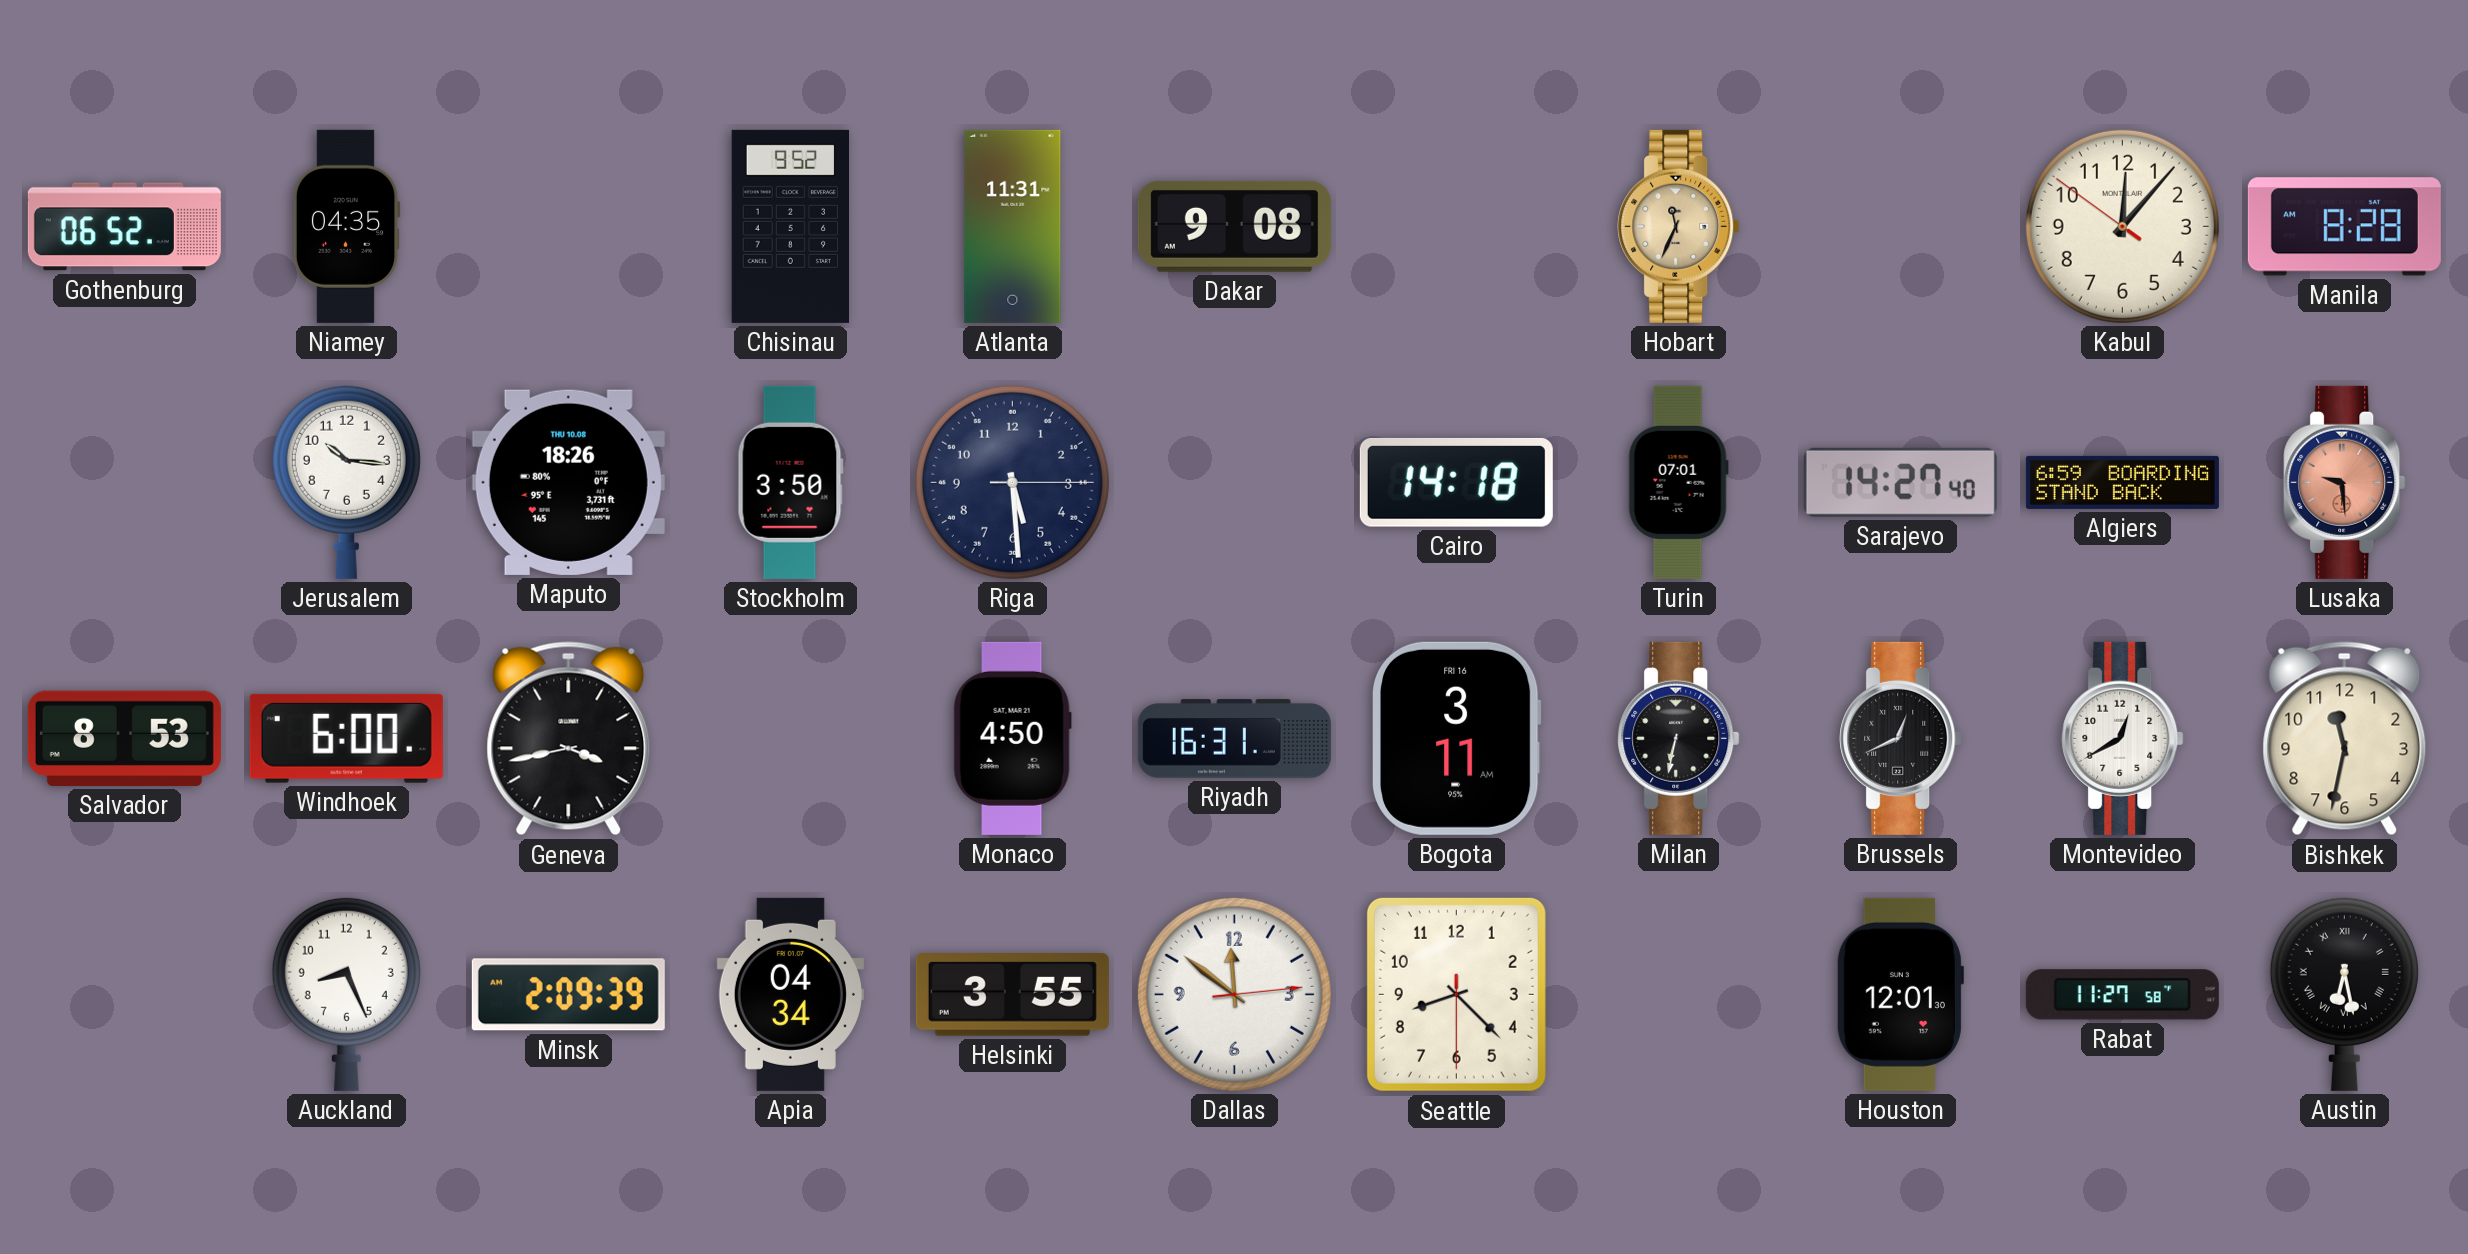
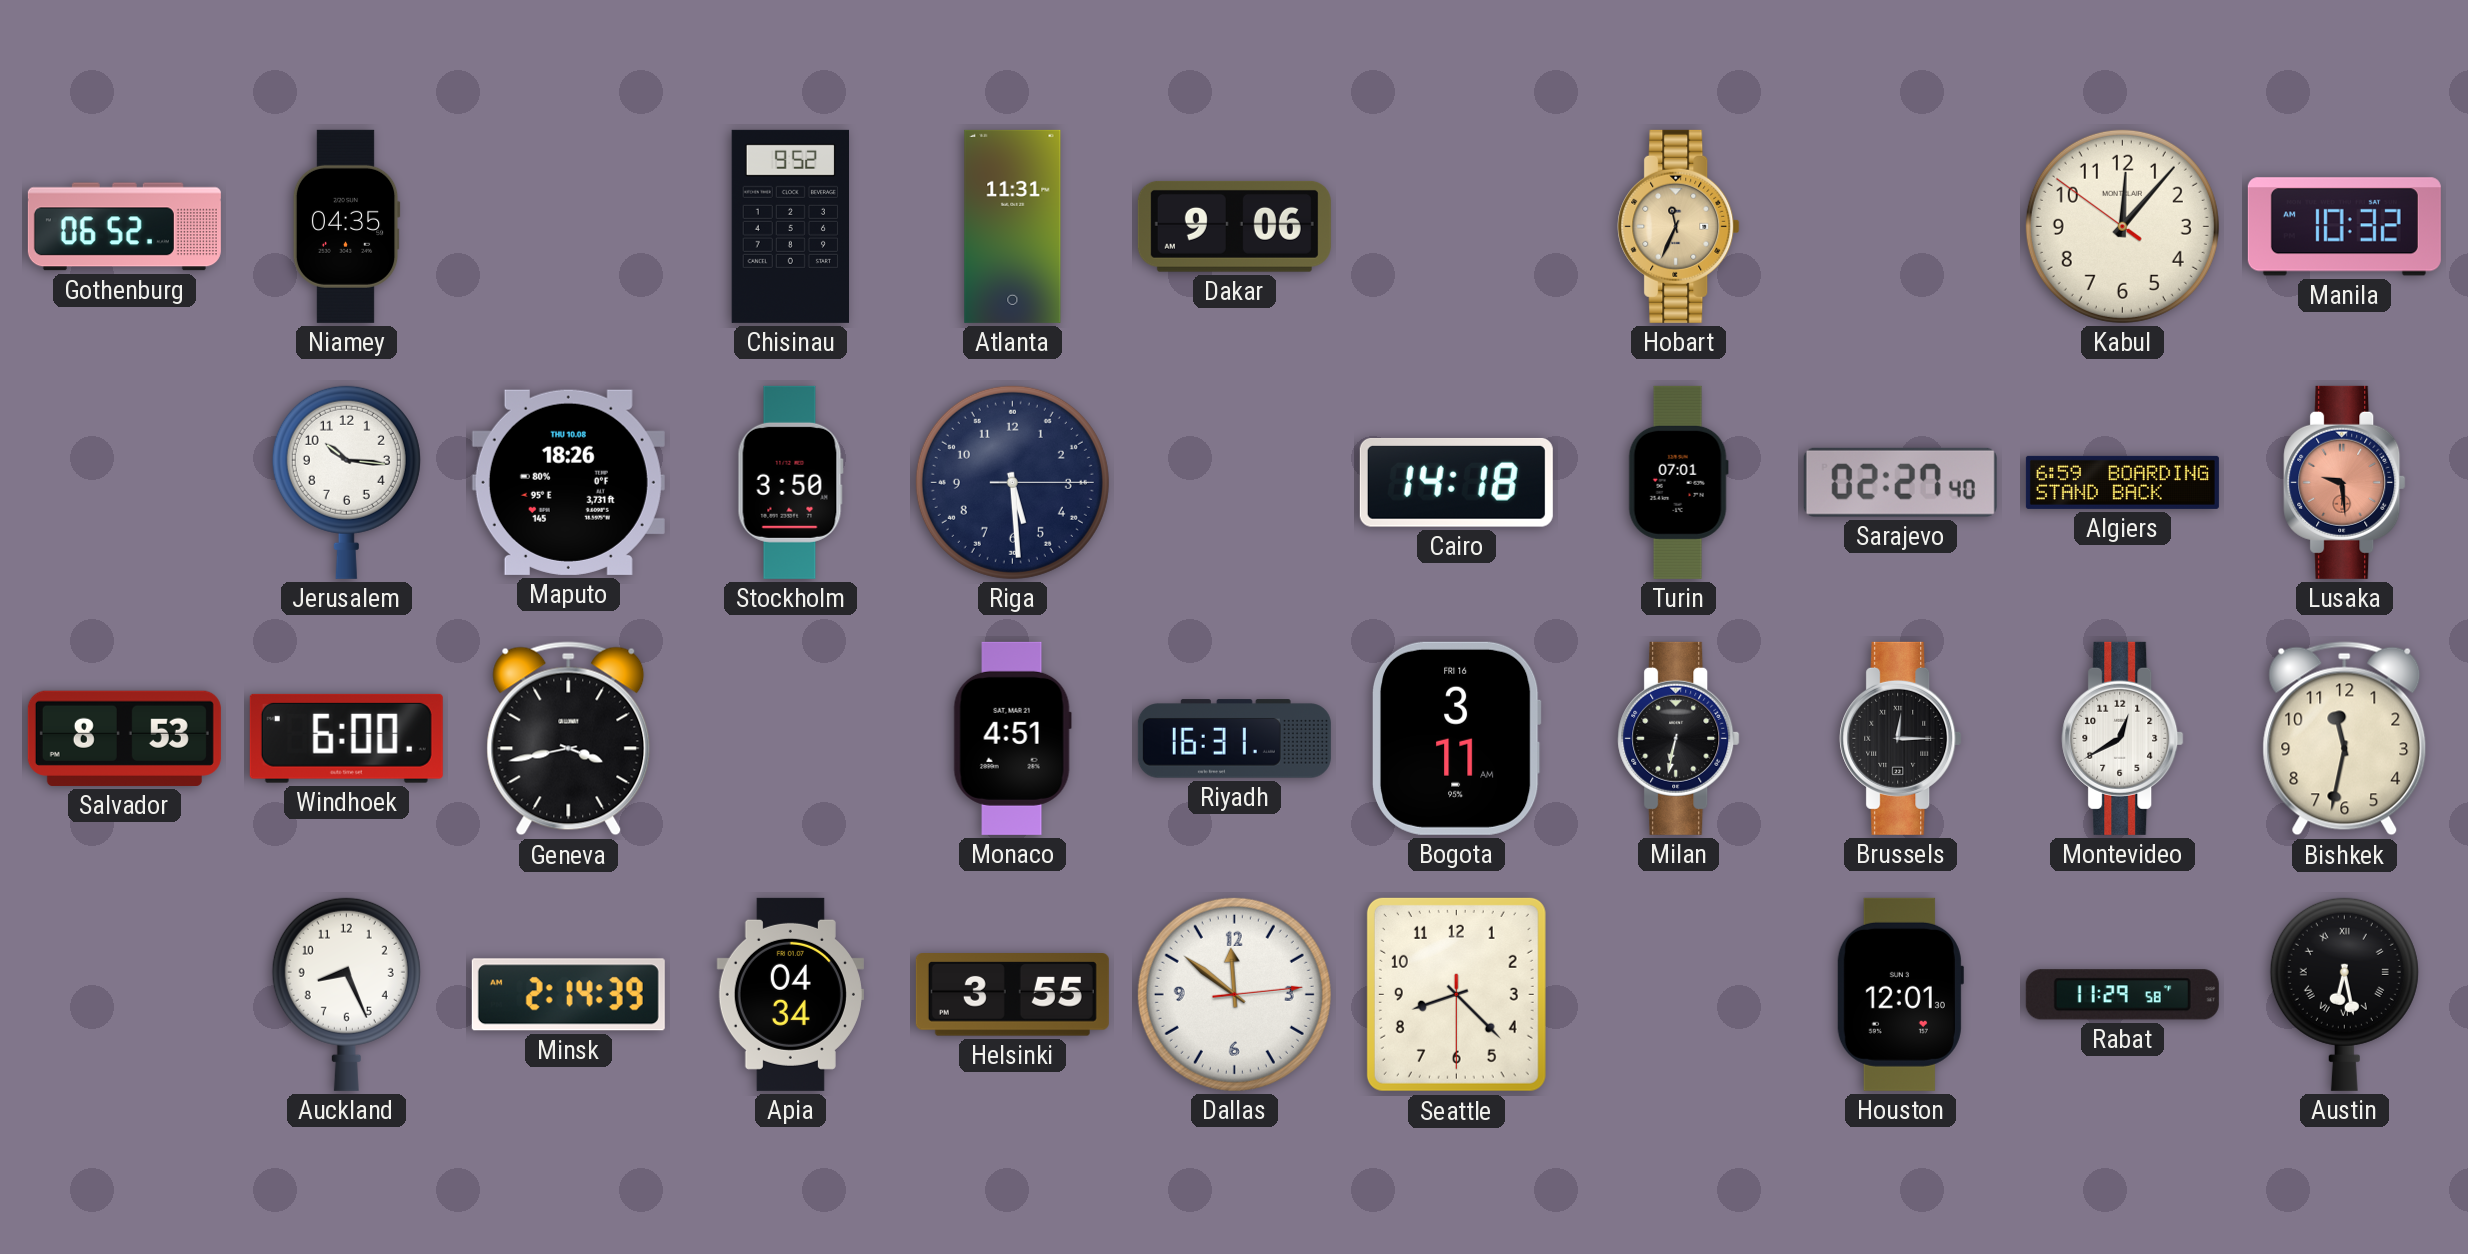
Dakar: 9:08 -> 9:06
Manila: 8:28 -> 10:32
Sarajevo: 14:27 -> 02:27
Monaco: 4:50 -> 4:51
Brussels: 12:41 -> 12:15
Minsk: 2:09 -> 2:14
Rabat: 11:27 -> 11:29
